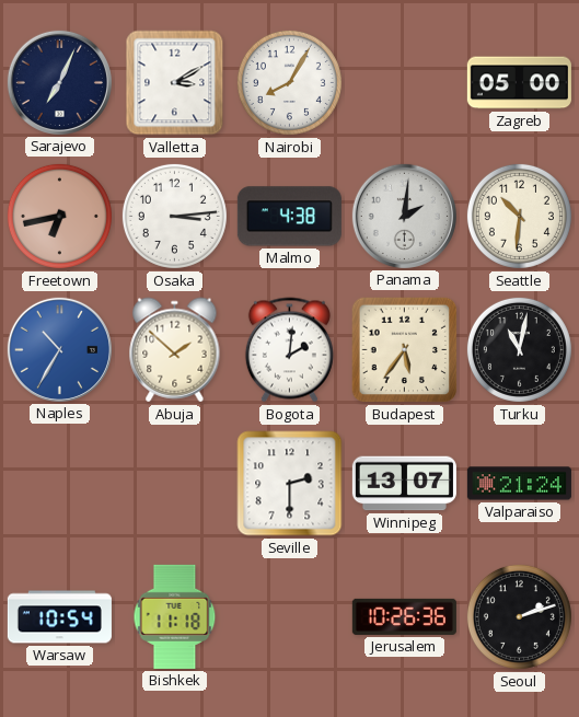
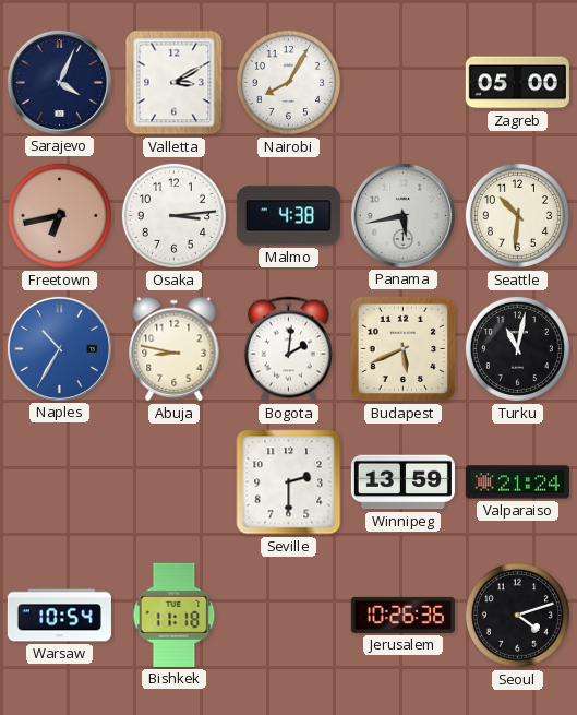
Sarajevo: 7:04 -> 4:04
Panama: 2:01 -> 5:43
Abuja: 1:52 -> 8:47
Budapest: 5:36 -> 5:41
Winnipeg: 13:07 -> 13:59
Seoul: 2:12 -> 4:12
